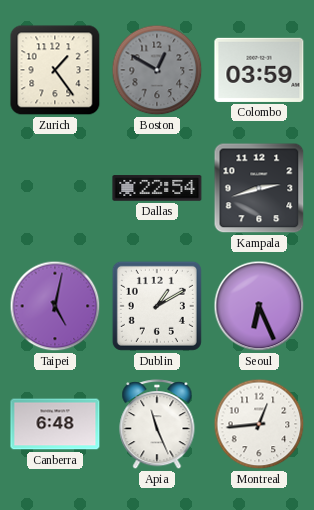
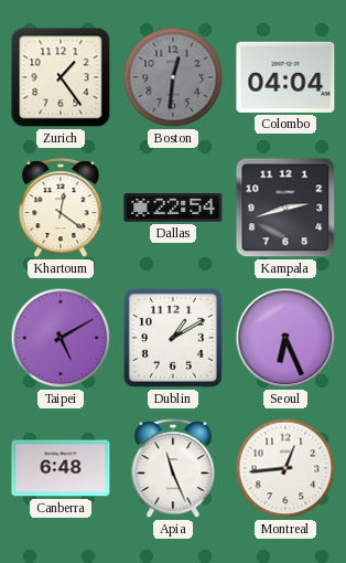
Boston: 12:50 -> 12:31
Colombo: 03:59 -> 04:04
Khartoum: none -> 12:21
Taipei: 5:02 -> 5:10
